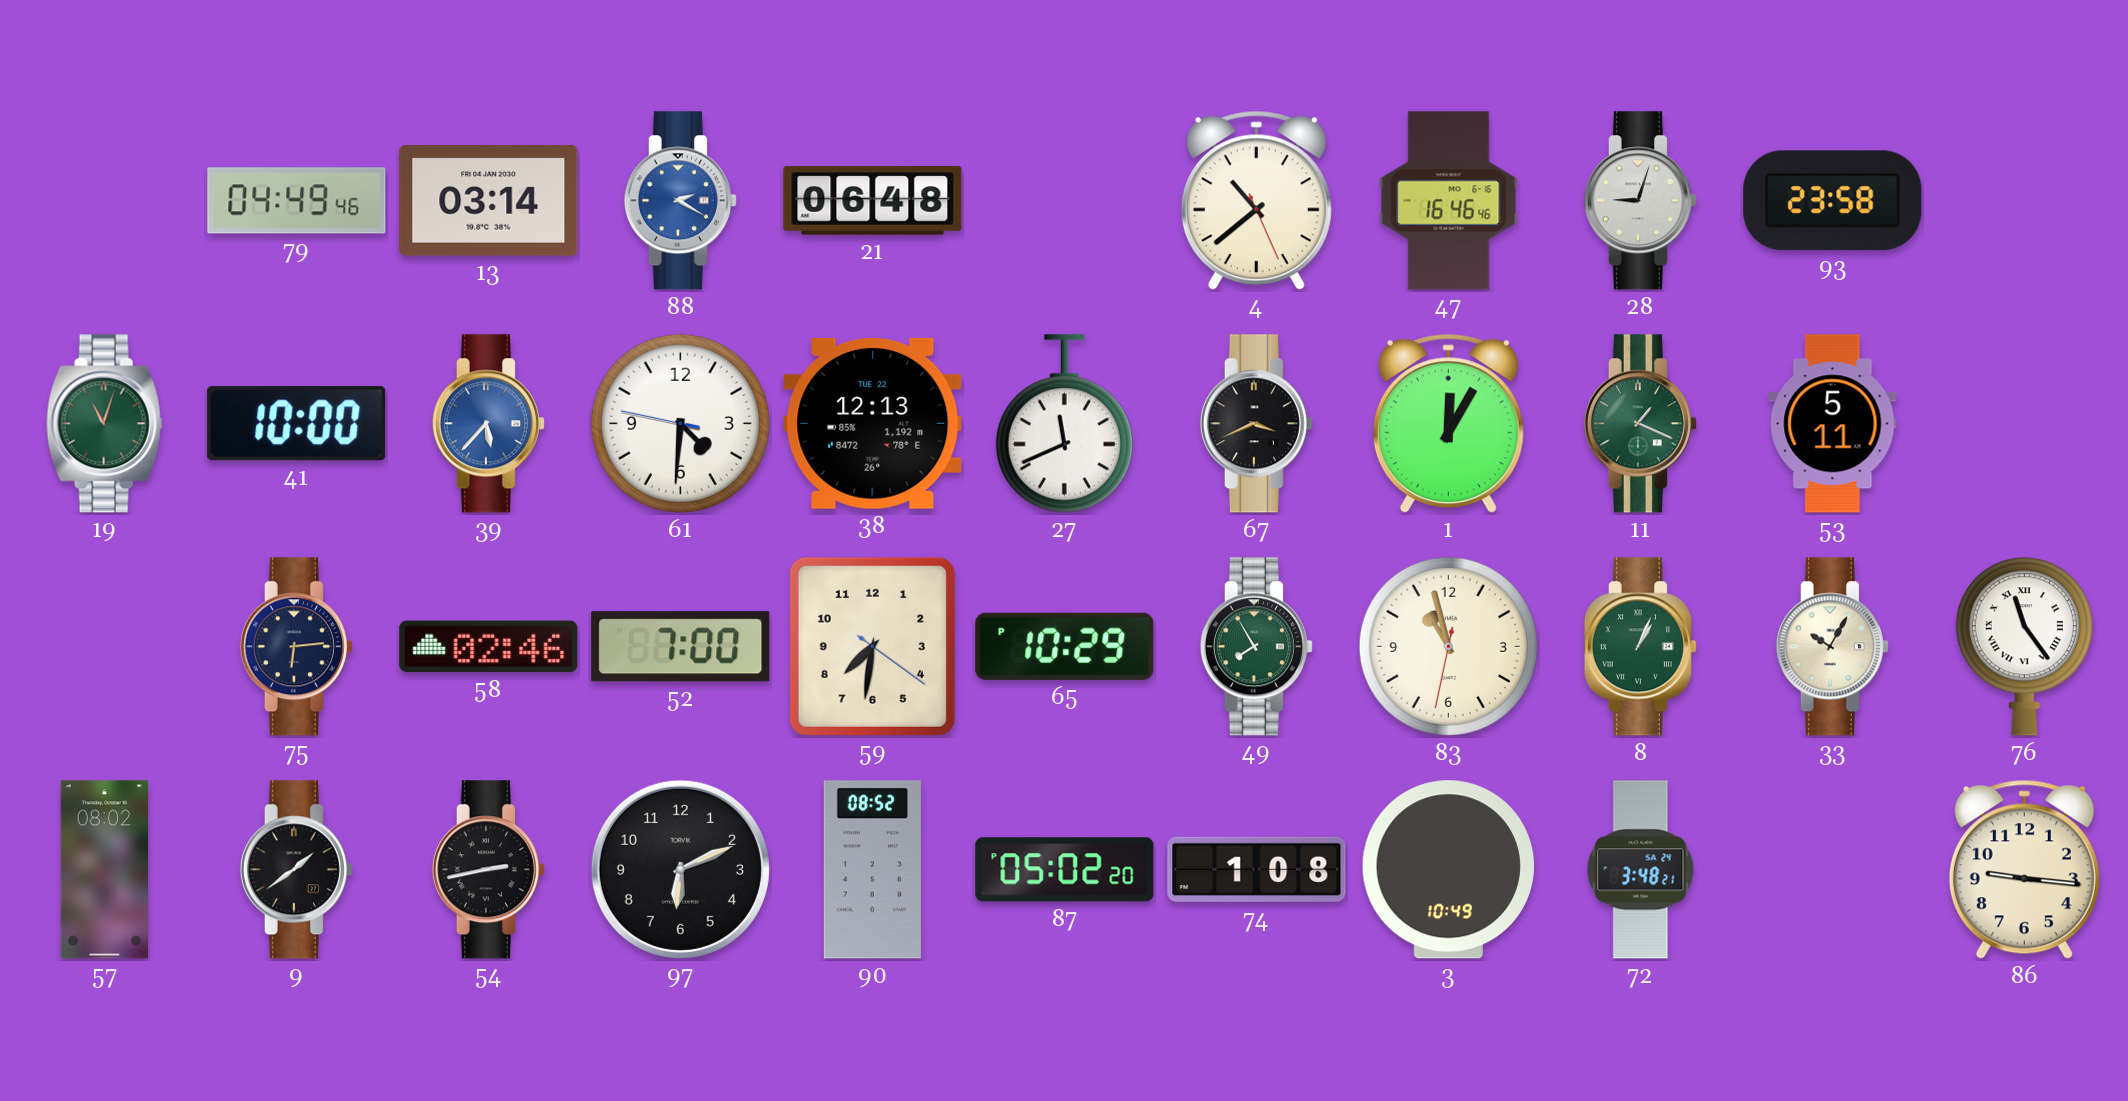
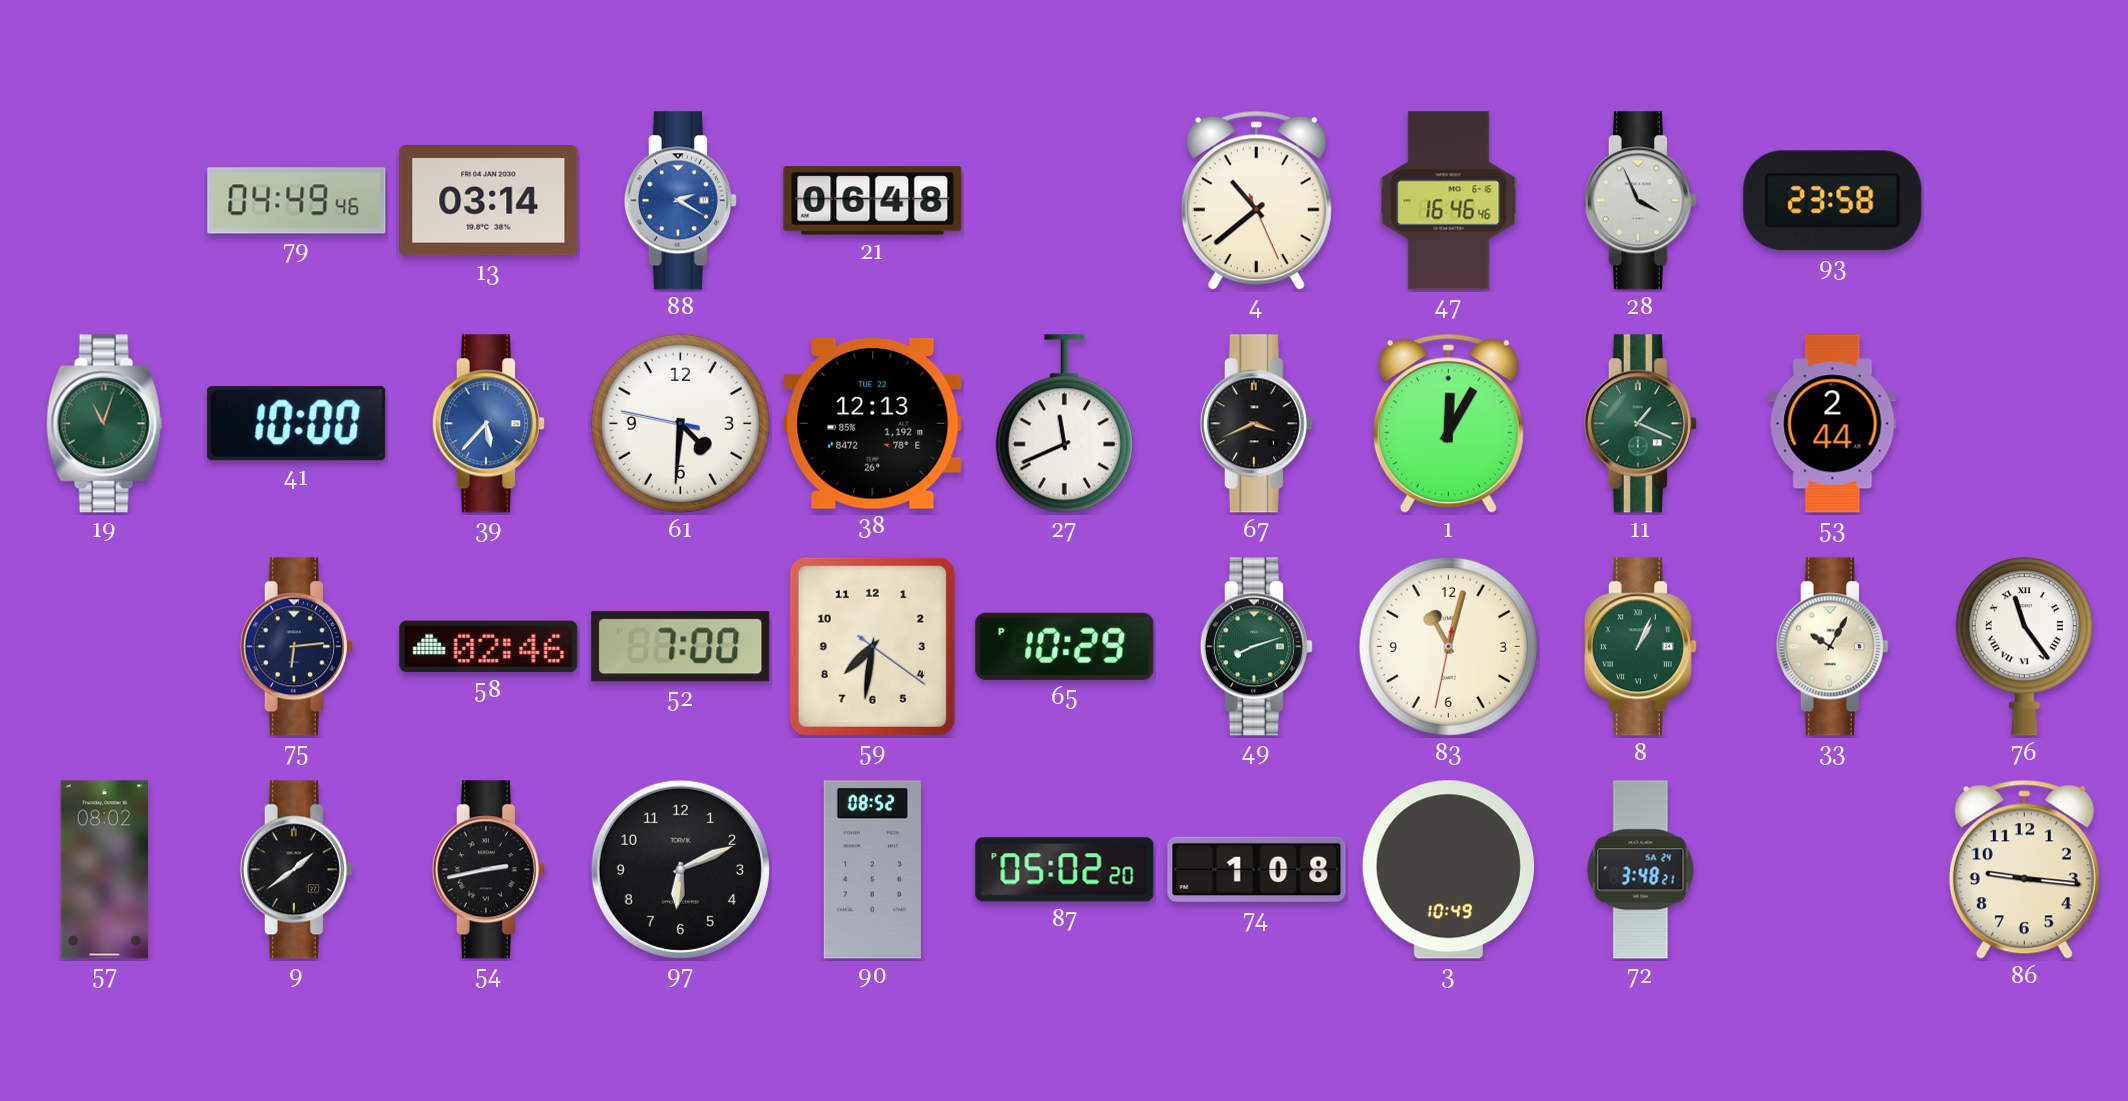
28: 9:03 -> 3:56
53: 5:11 -> 2:44
49: 7:55 -> 8:12
83: 10:57 -> 11:02
